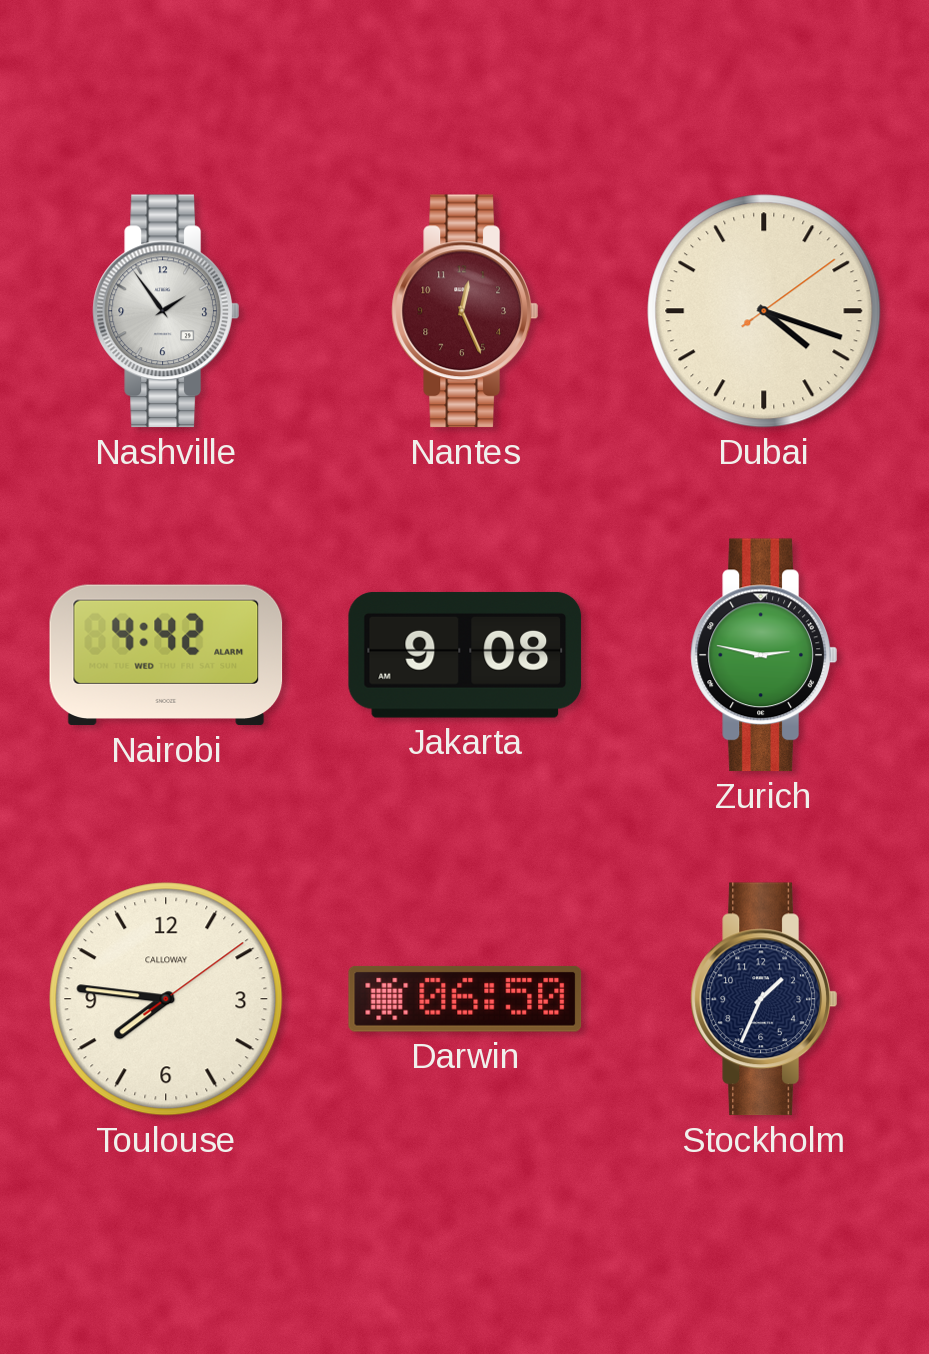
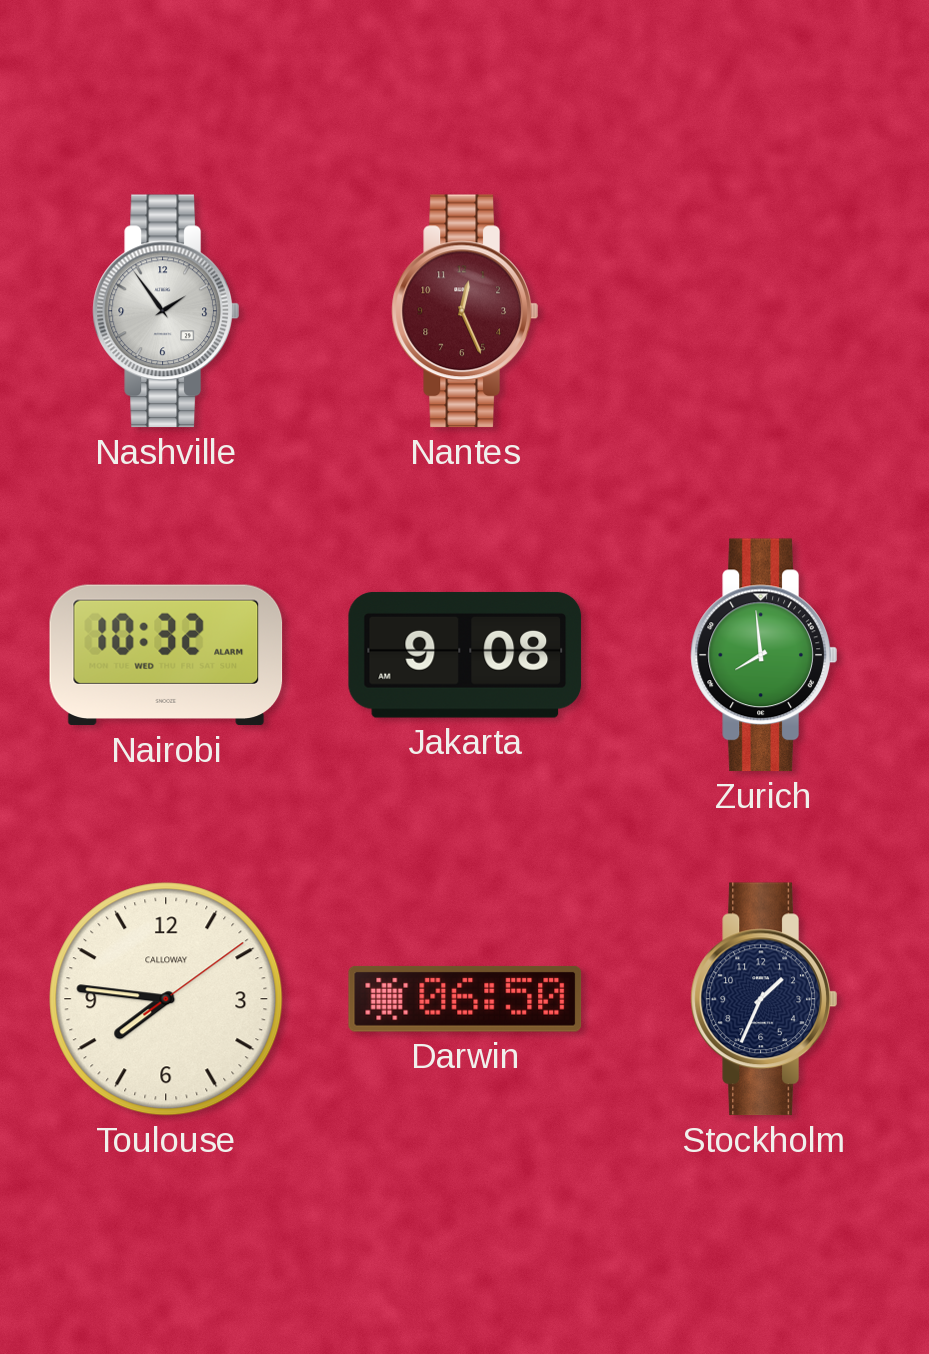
Dubai: 4:18 -> none
Nairobi: 4:42 -> 10:32
Zurich: 2:47 -> 7:59
